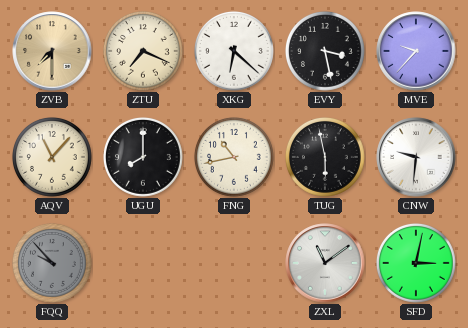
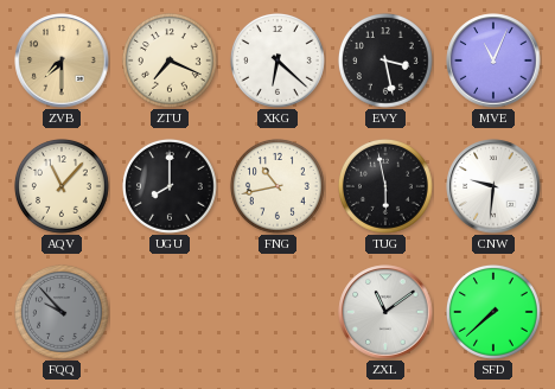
MVE: 9:37 -> 11:04
SFD: 3:02 -> 7:38
